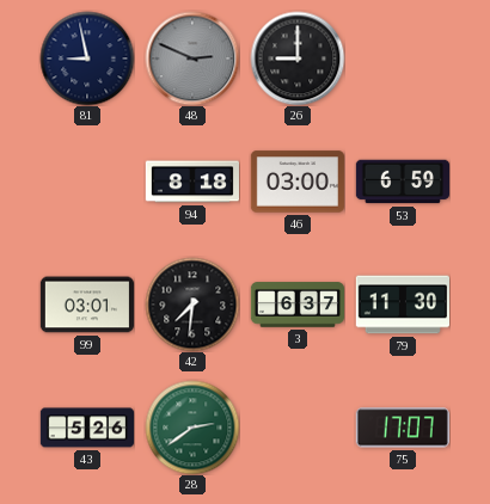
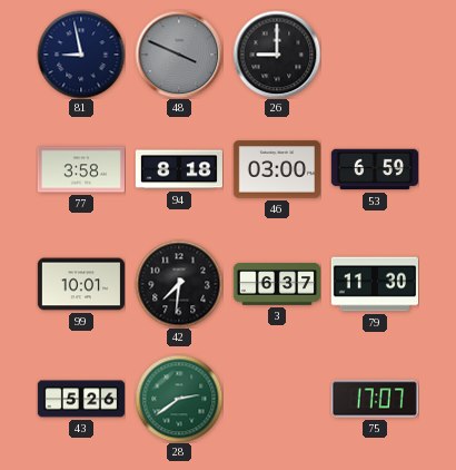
48: 2:49 -> 3:49
77: none -> 3:58
99: 03:01 -> 10:01
